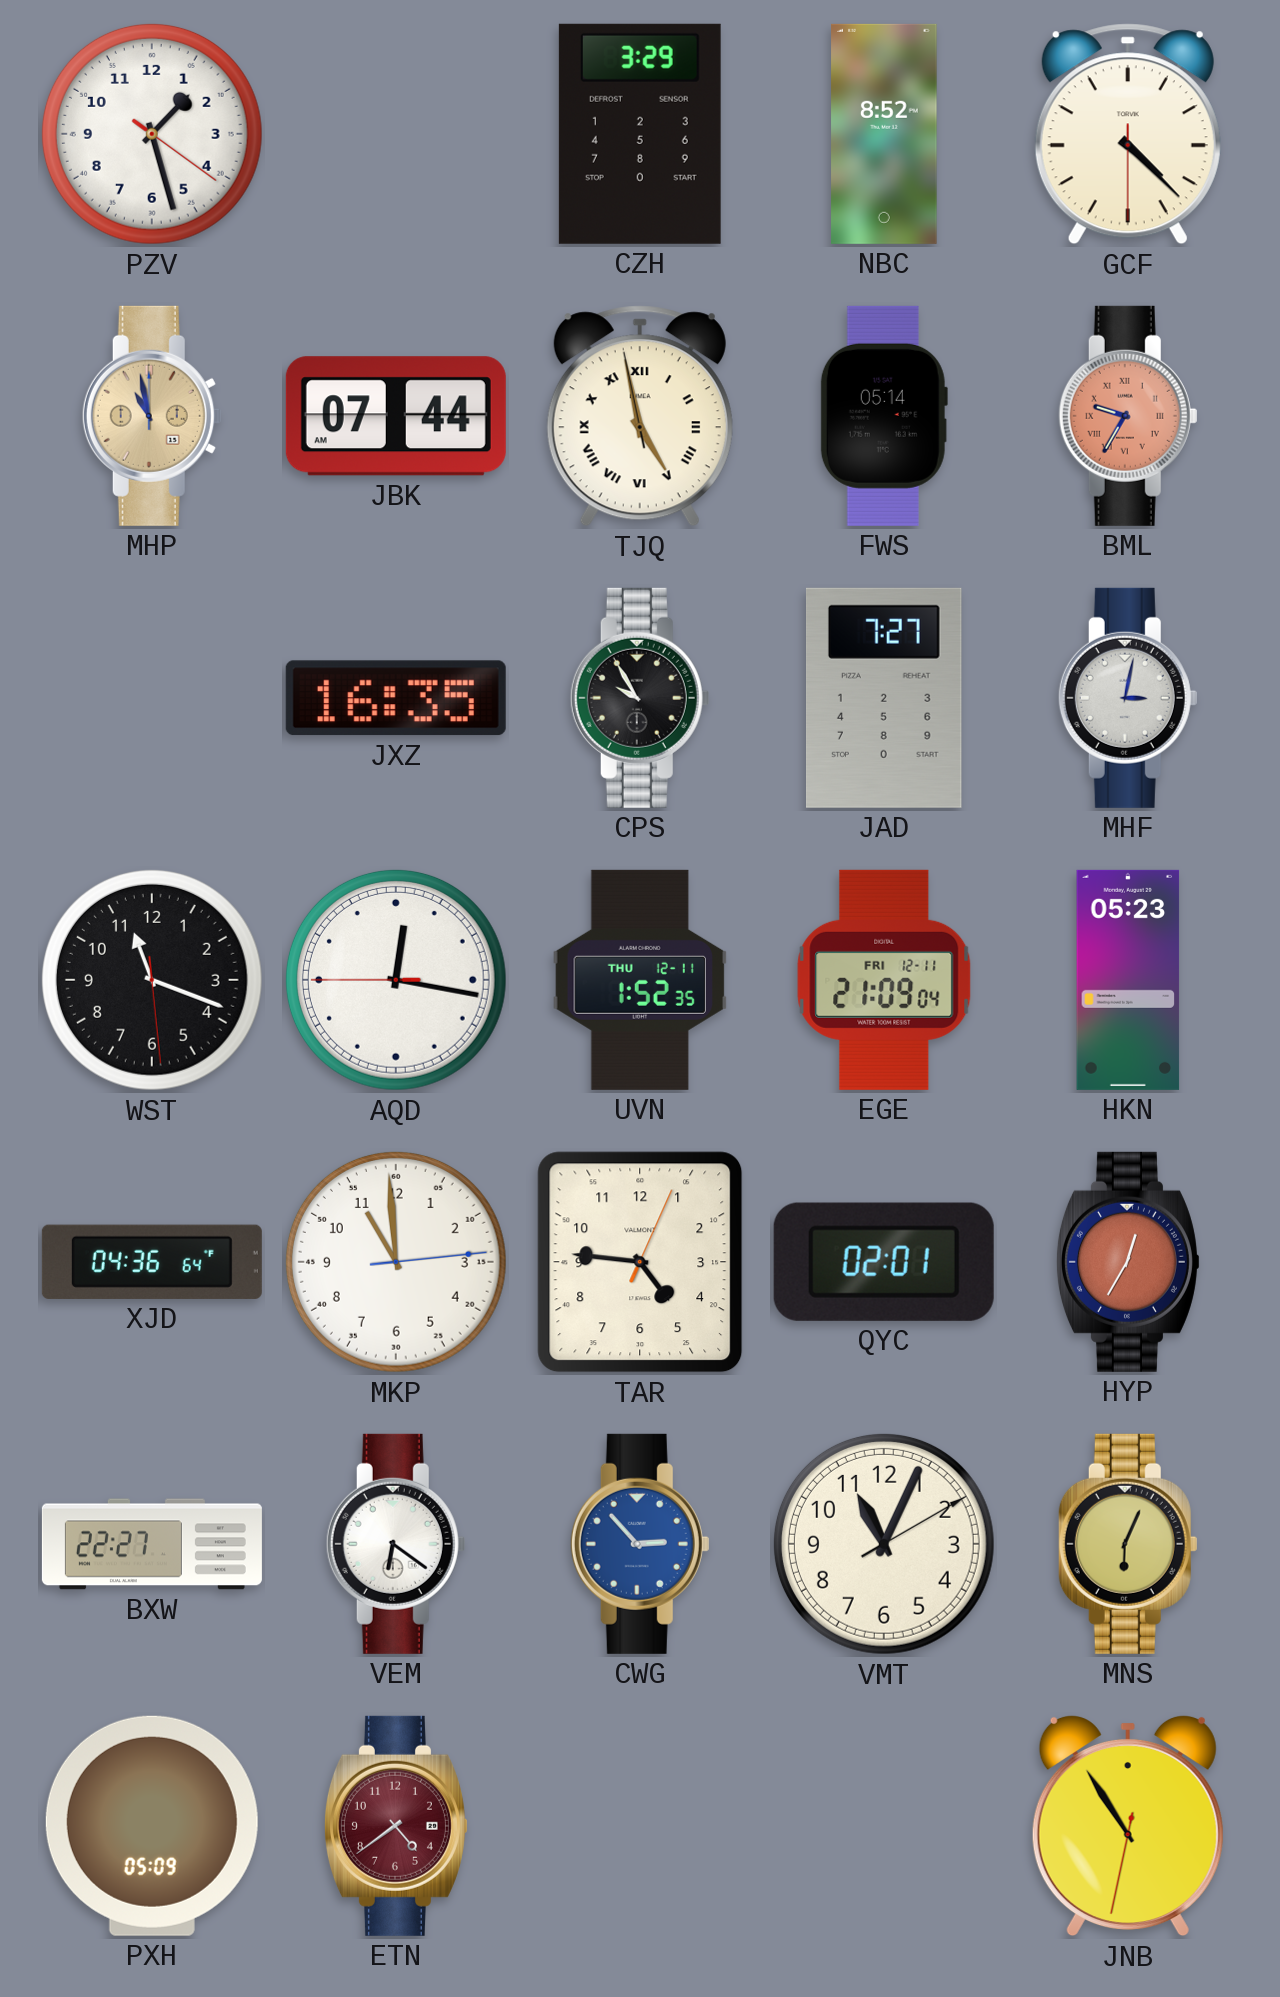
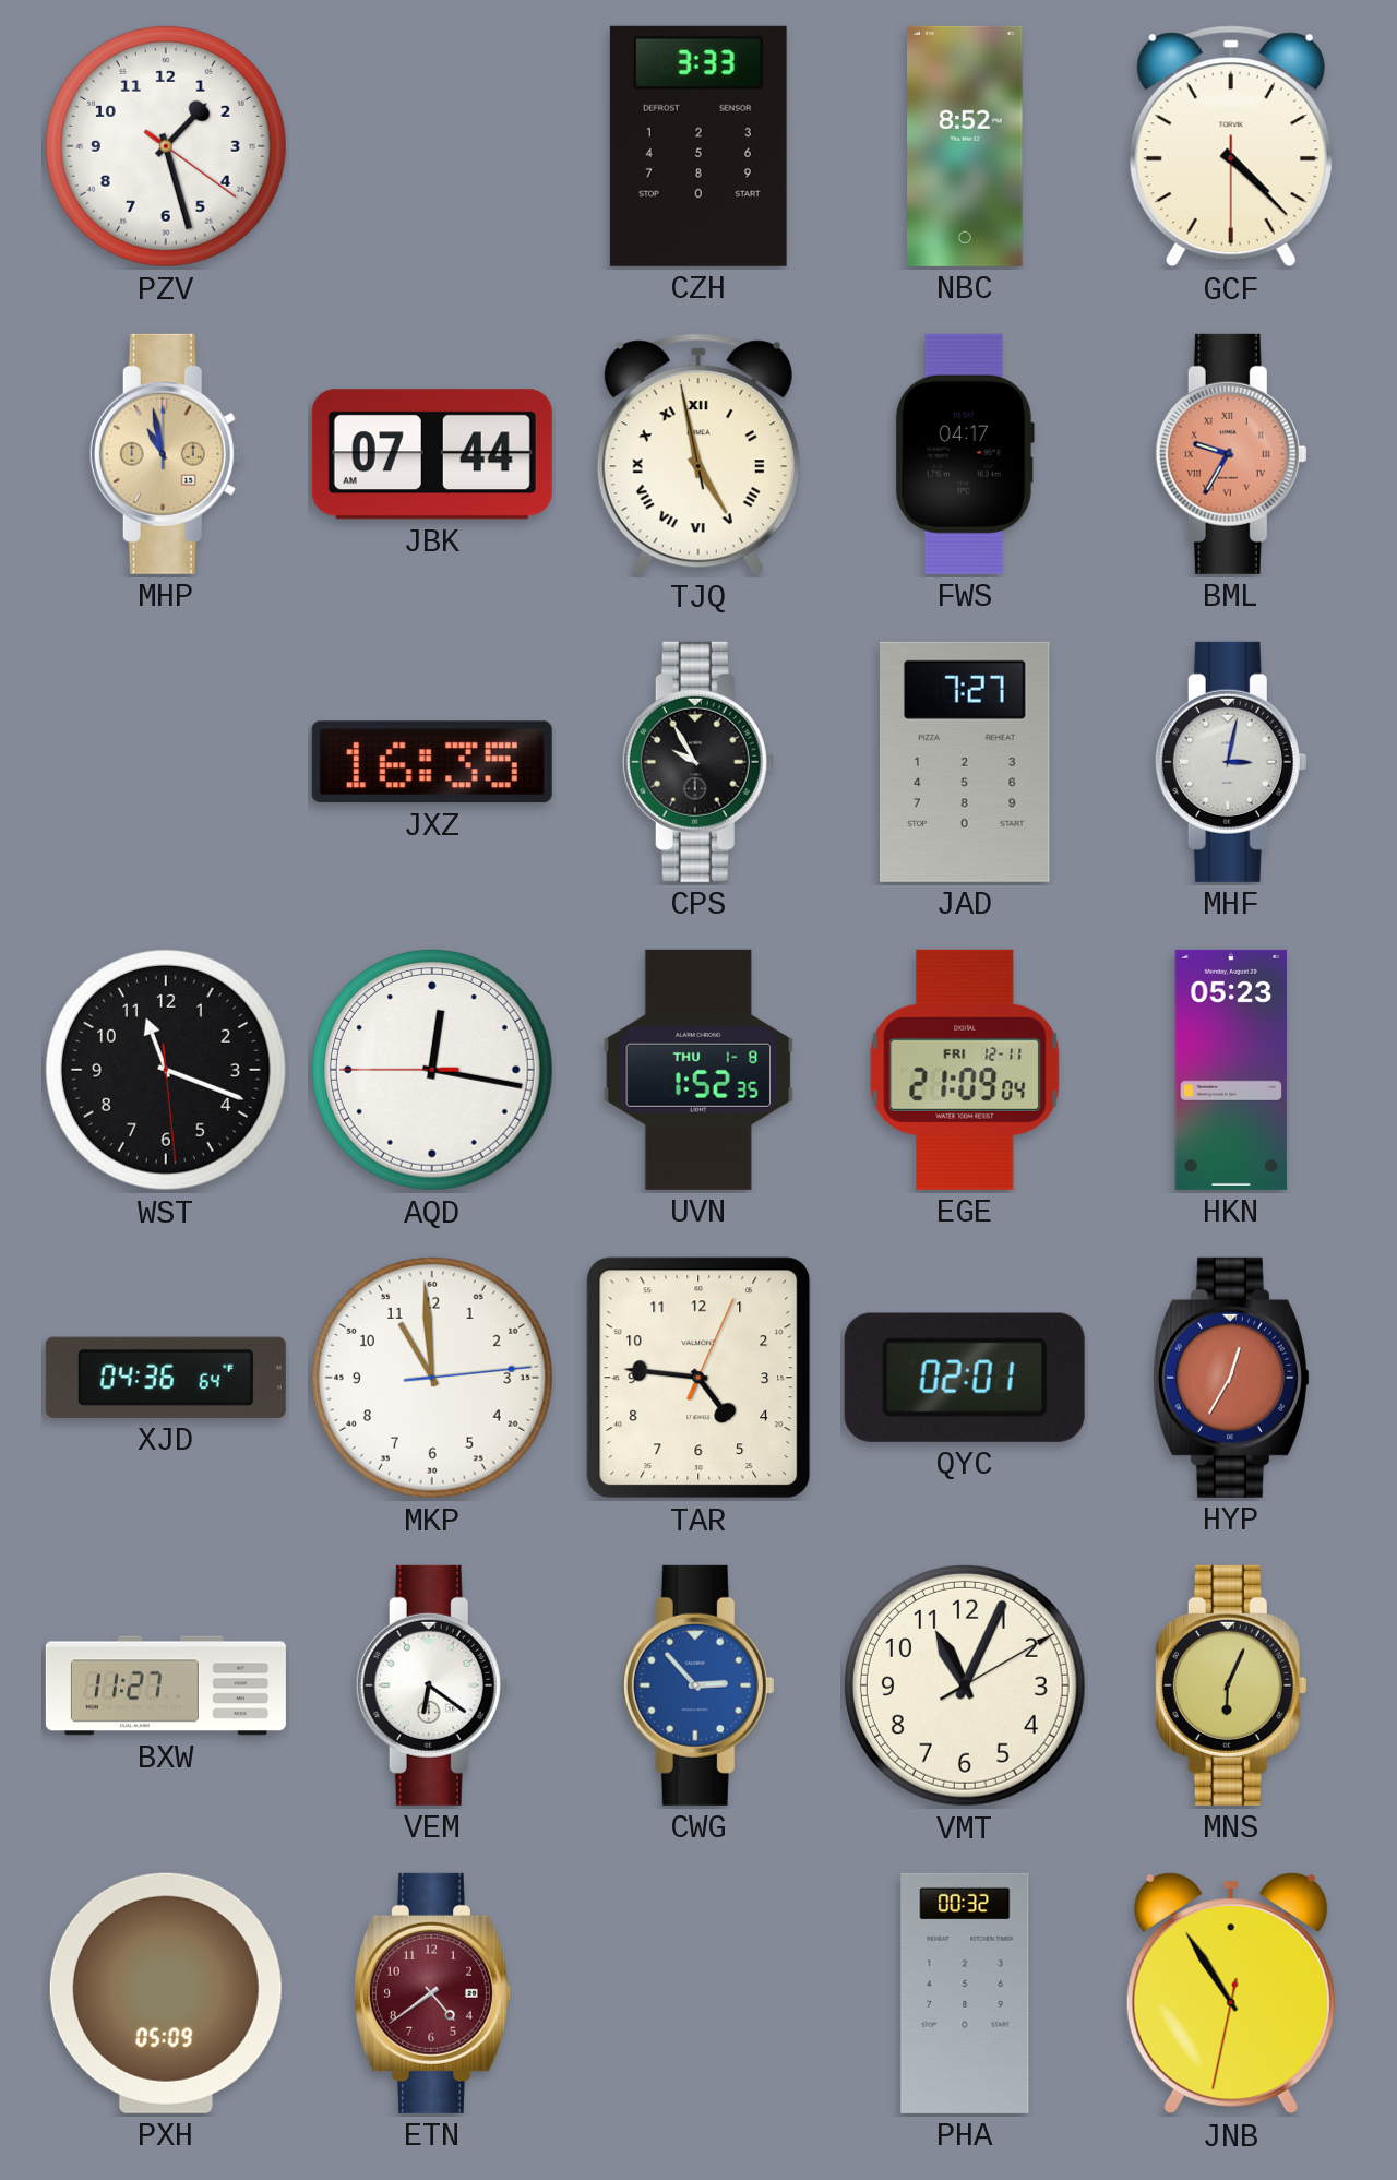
CZH: 3:29 -> 3:33
FWS: 05:14 -> 04:17
UVN date: THU 12-11 -> THU 1-8
BXW: 22:27 -> 11:27
PHA: none -> 00:32
